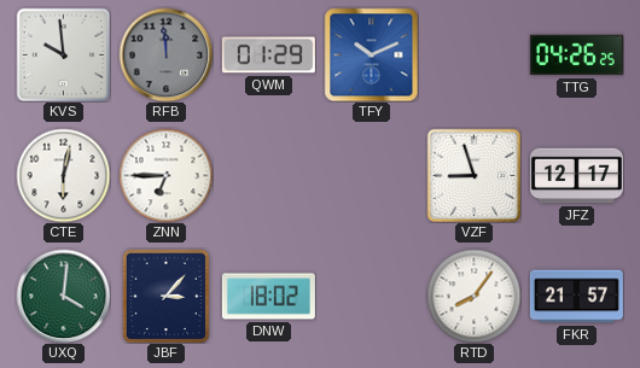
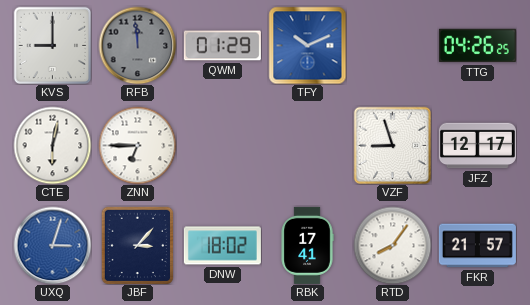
KVS: 9:59 -> 9:00
UXQ: 4:01 -> 3:03
UXQ dial: green -> blue
RBK: none -> 17:41
